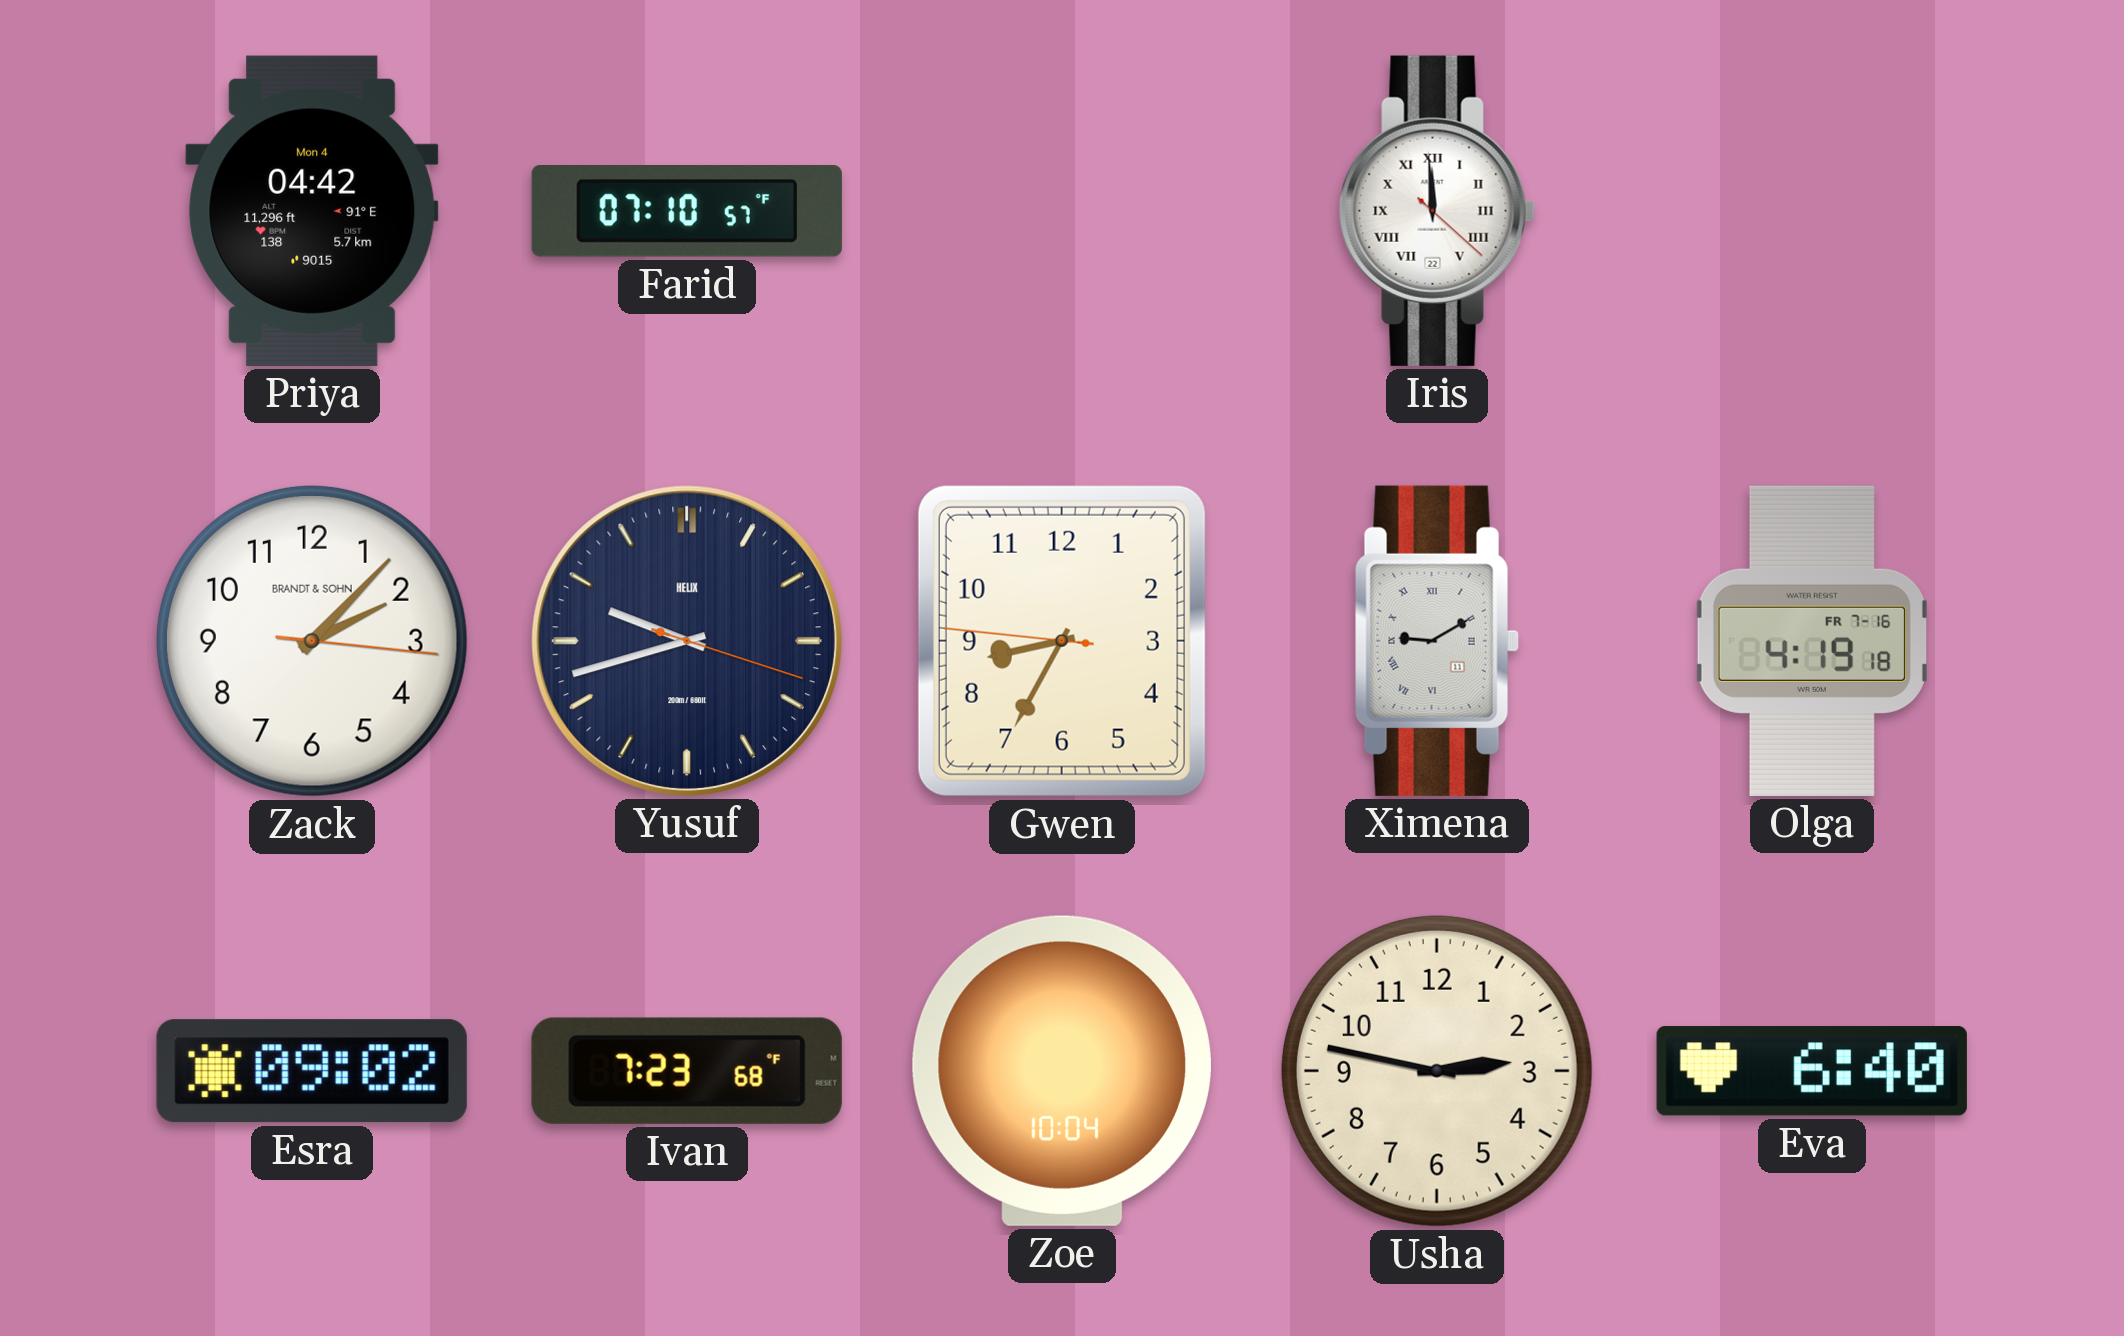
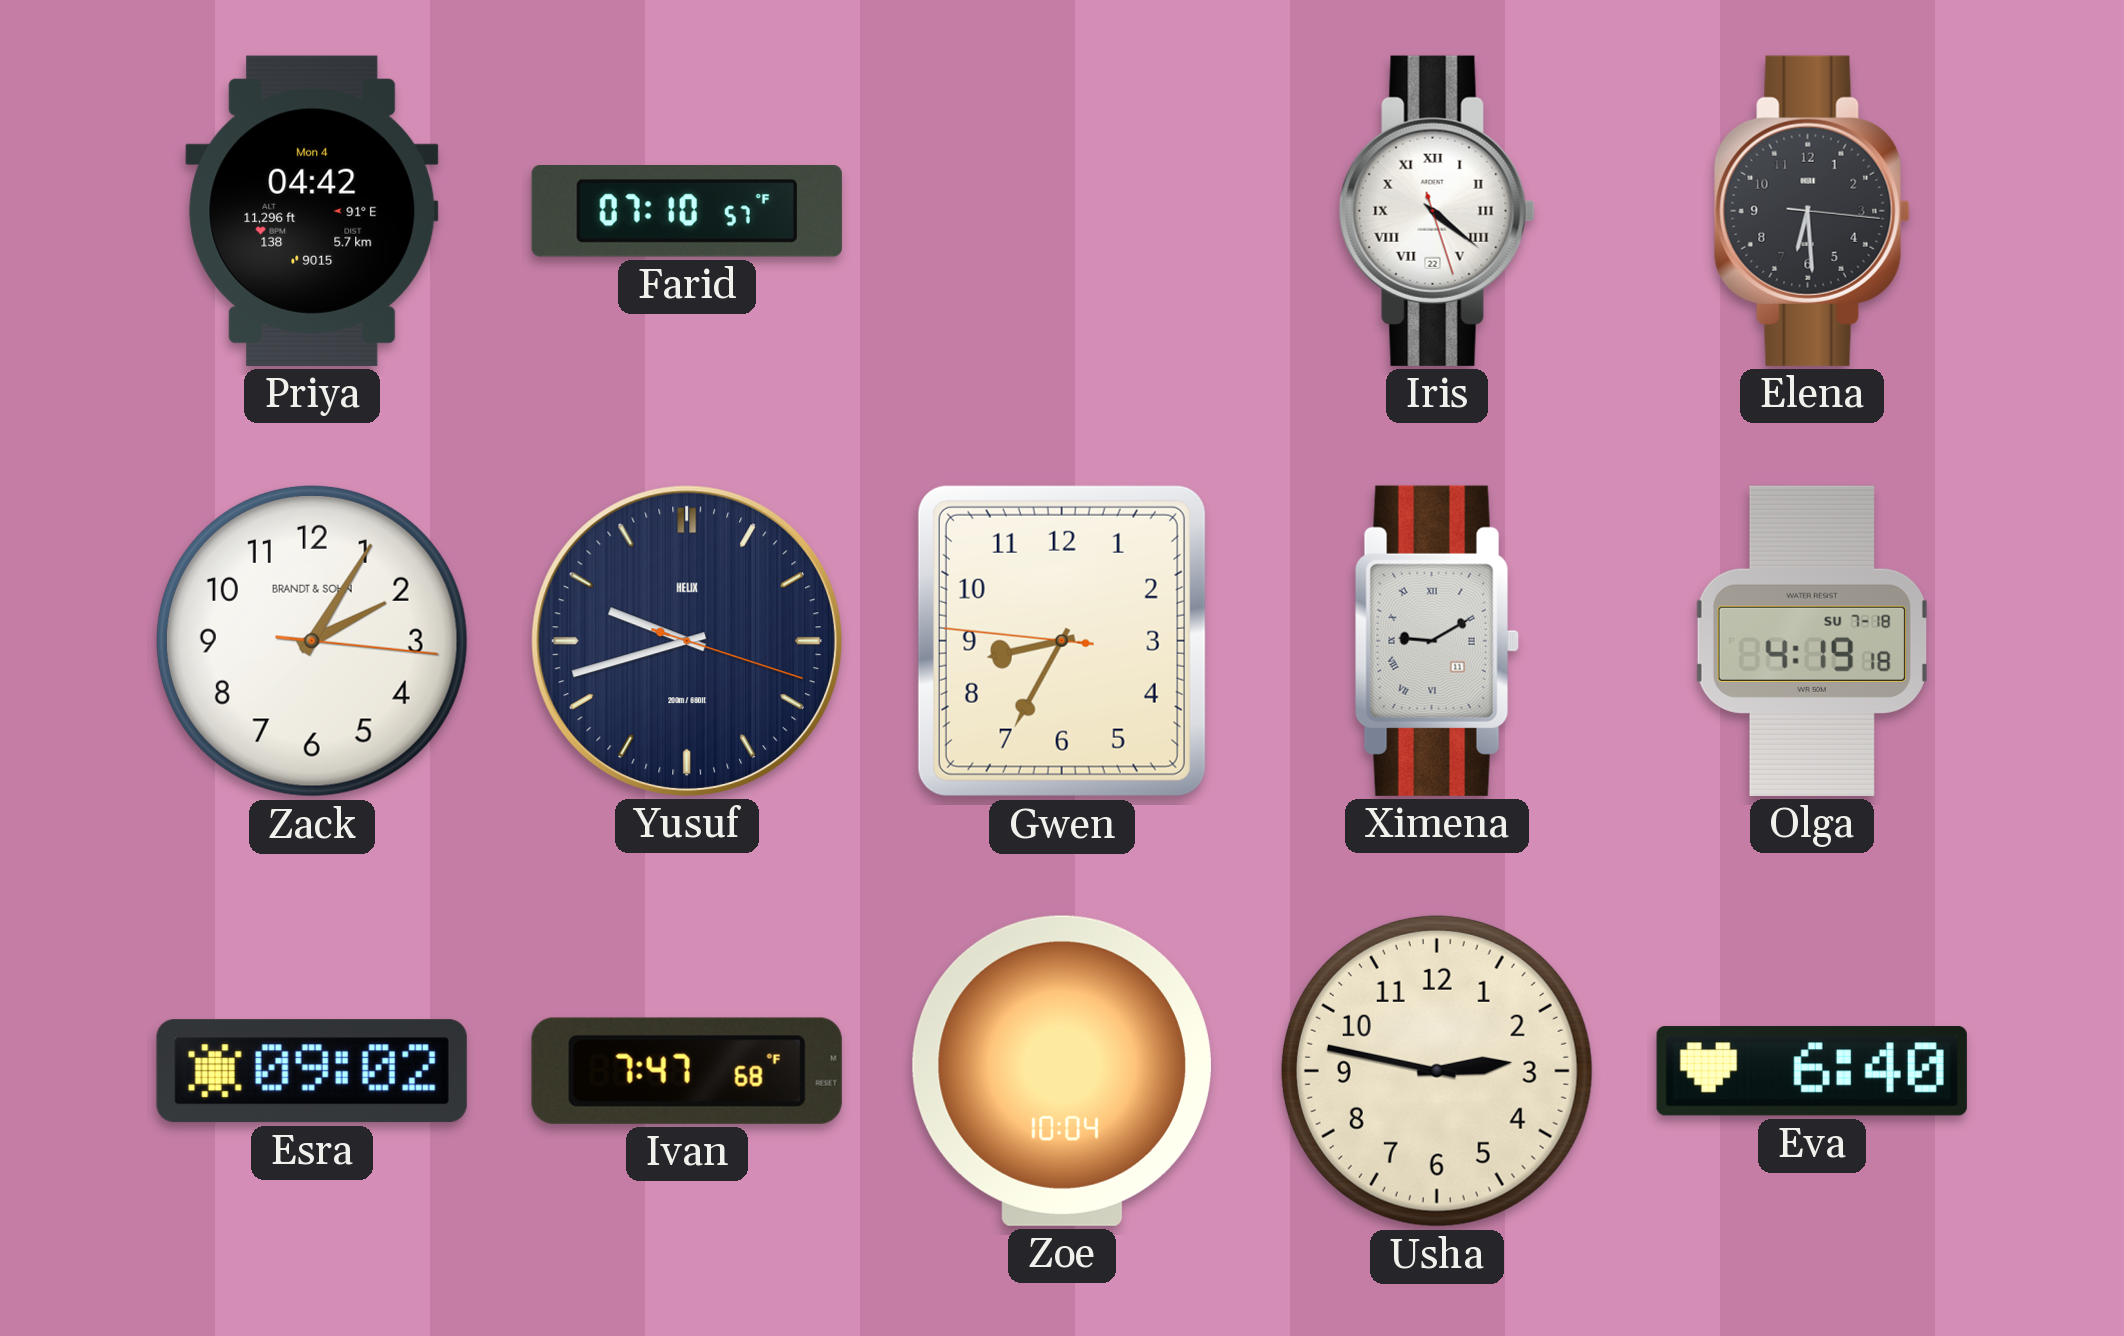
Iris: 11:59 -> 4:21
Elena: none -> 6:29
Zack: 2:07 -> 2:05
Olga date: FR 7-16 -> SU 7-18
Ivan: 7:23 -> 7:47
